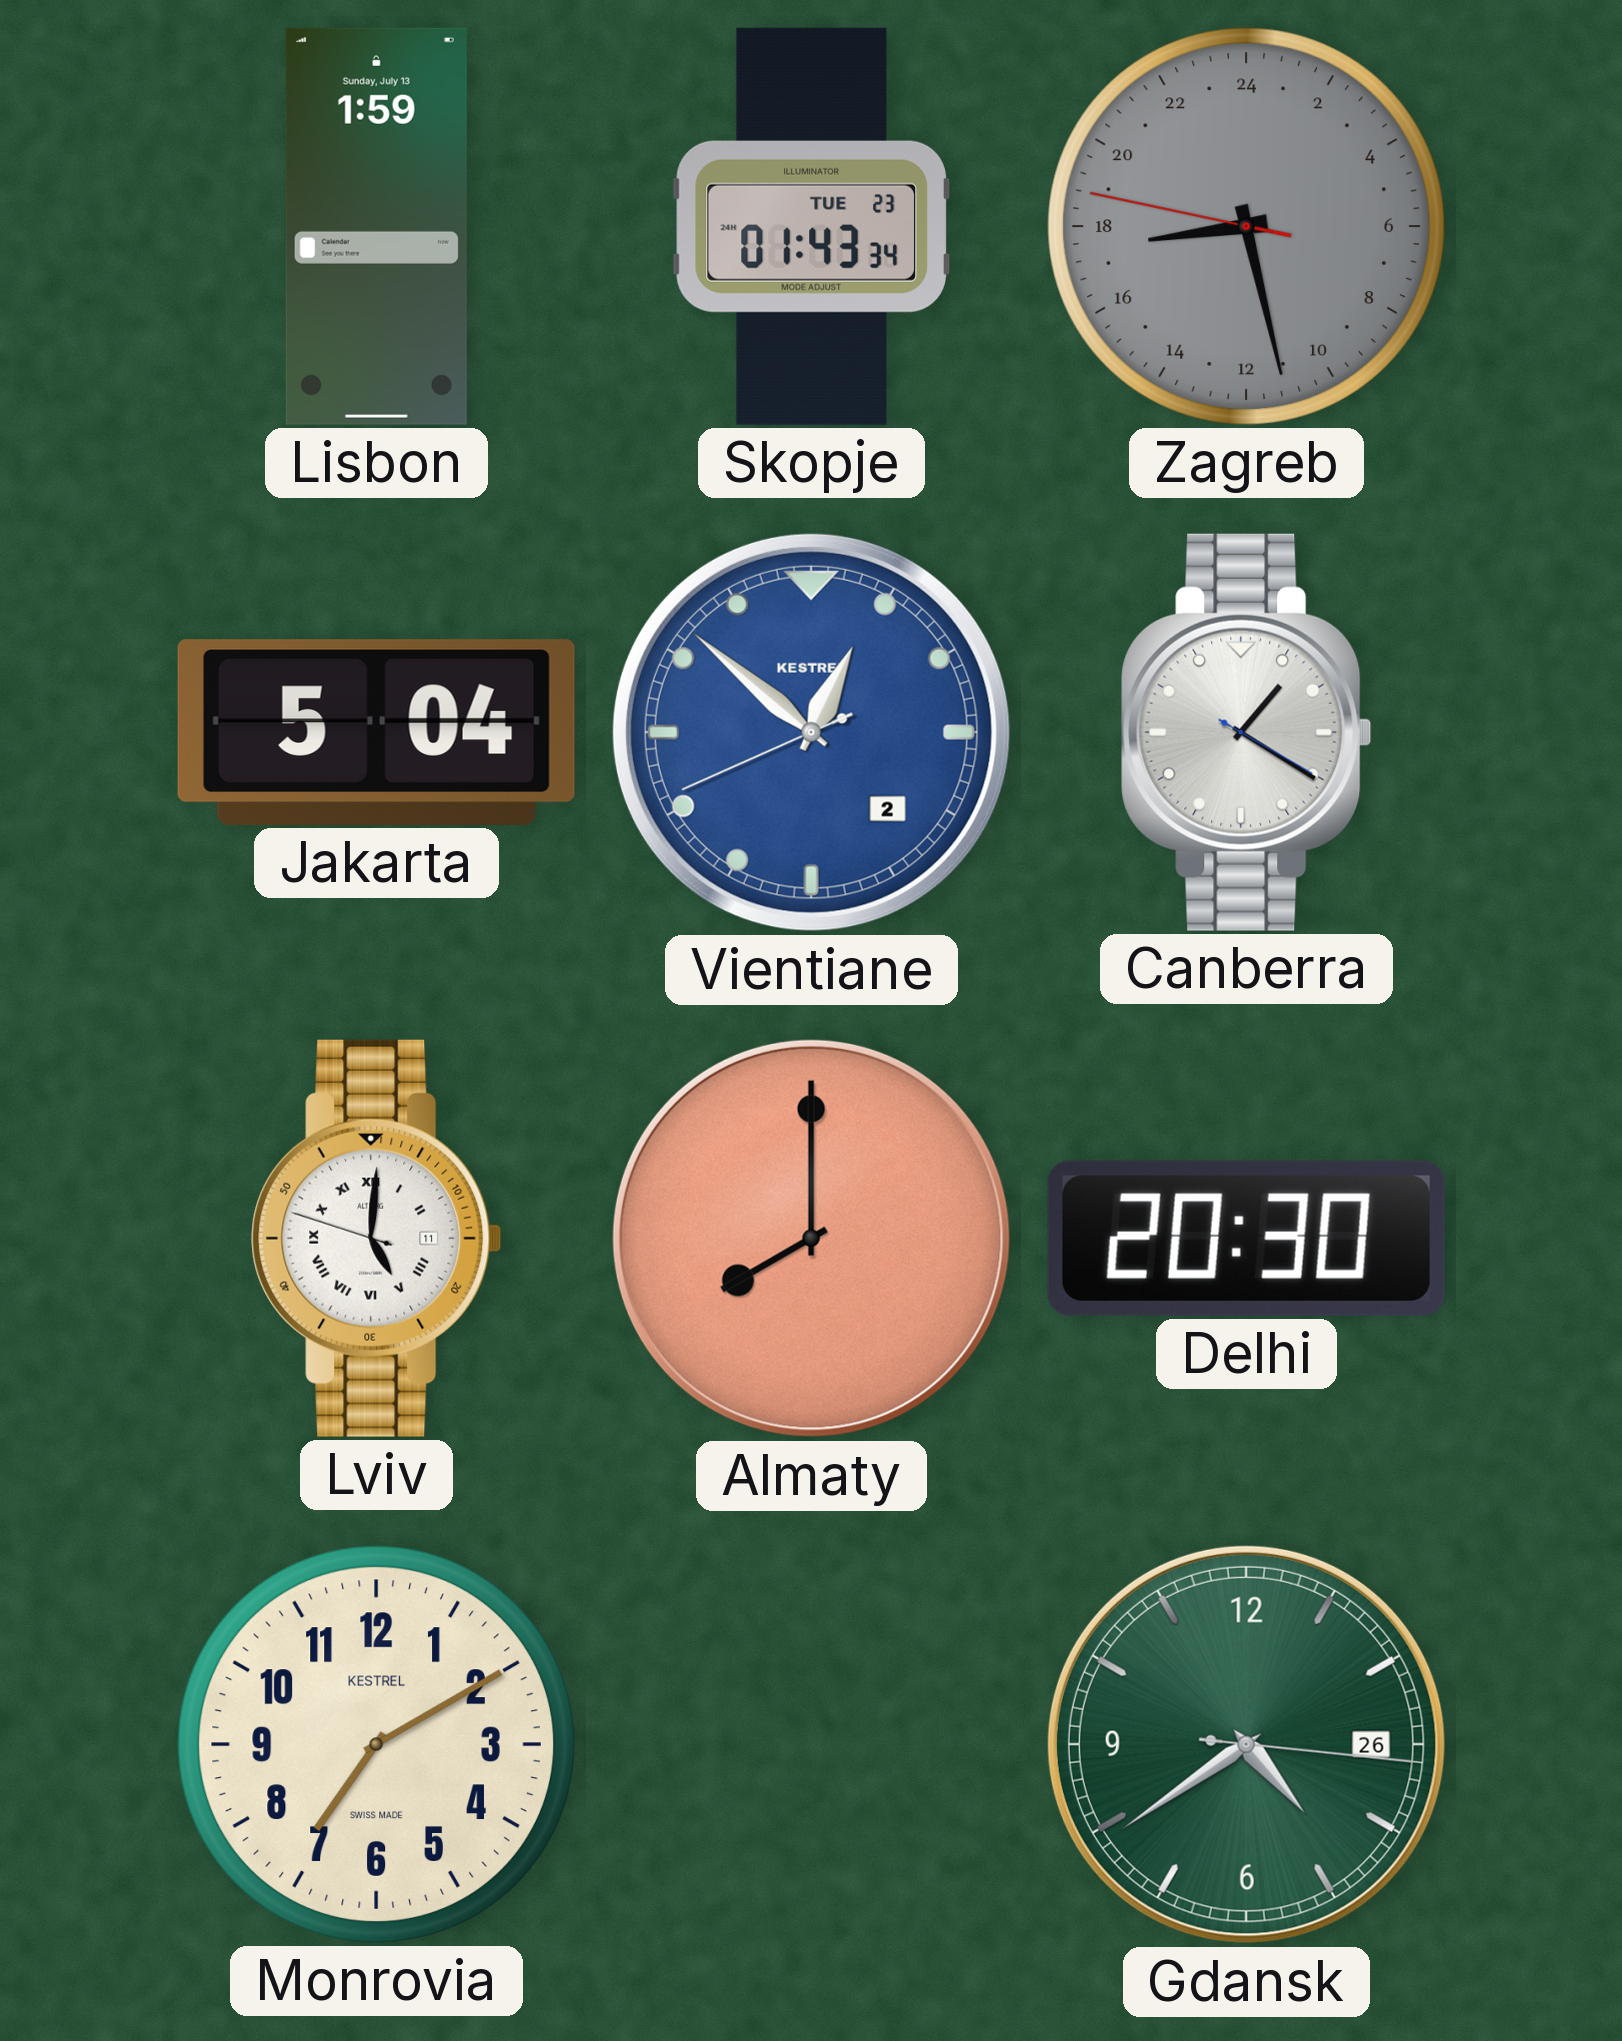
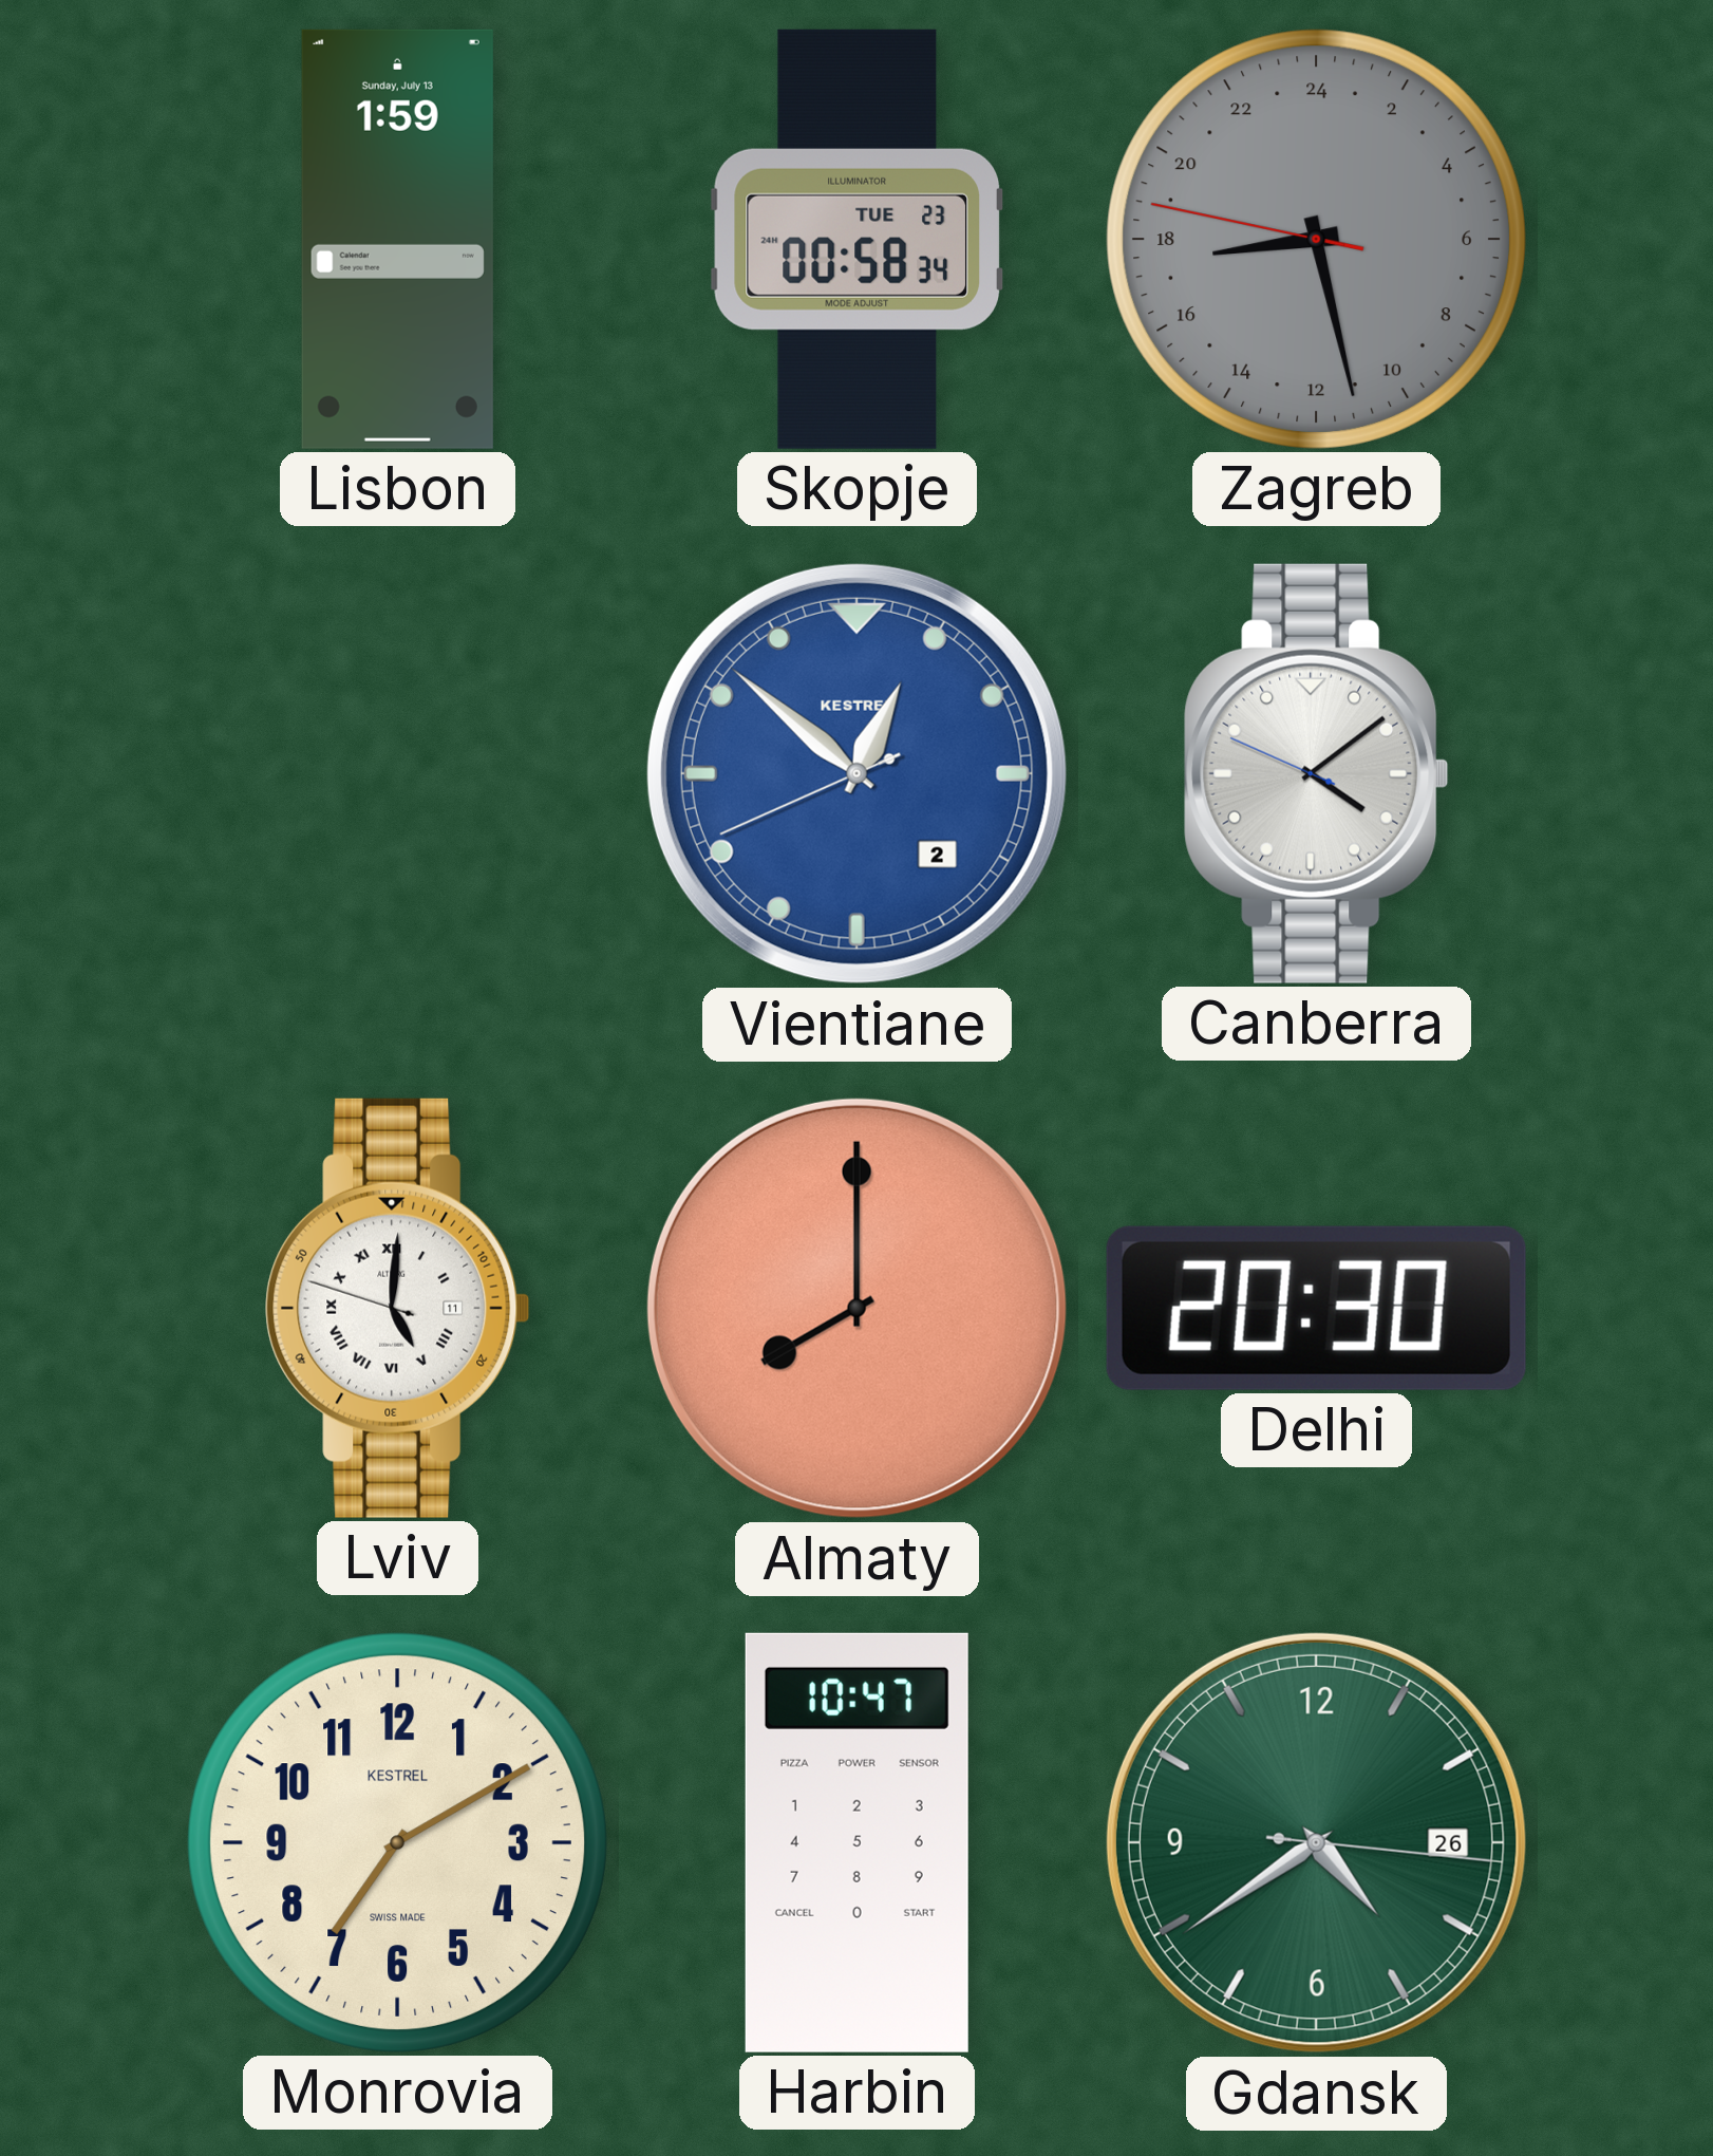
Skopje: 01:43 -> 00:58
Jakarta: 5:04 -> none
Canberra: 1:20 -> 4:08
Harbin: none -> 10:47
